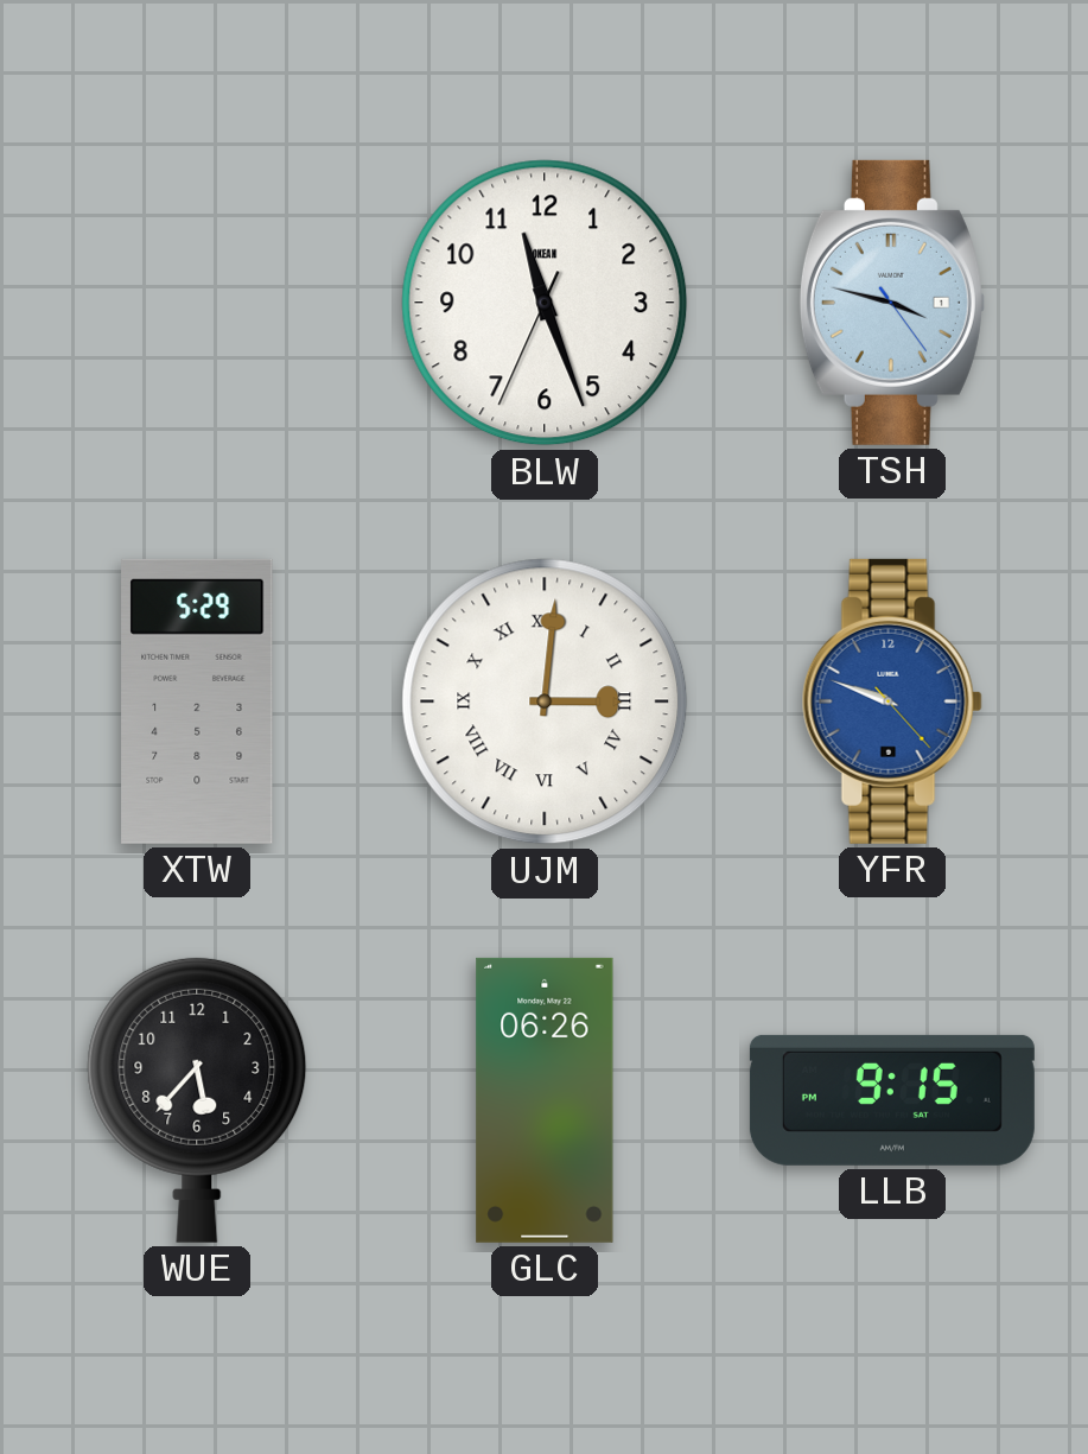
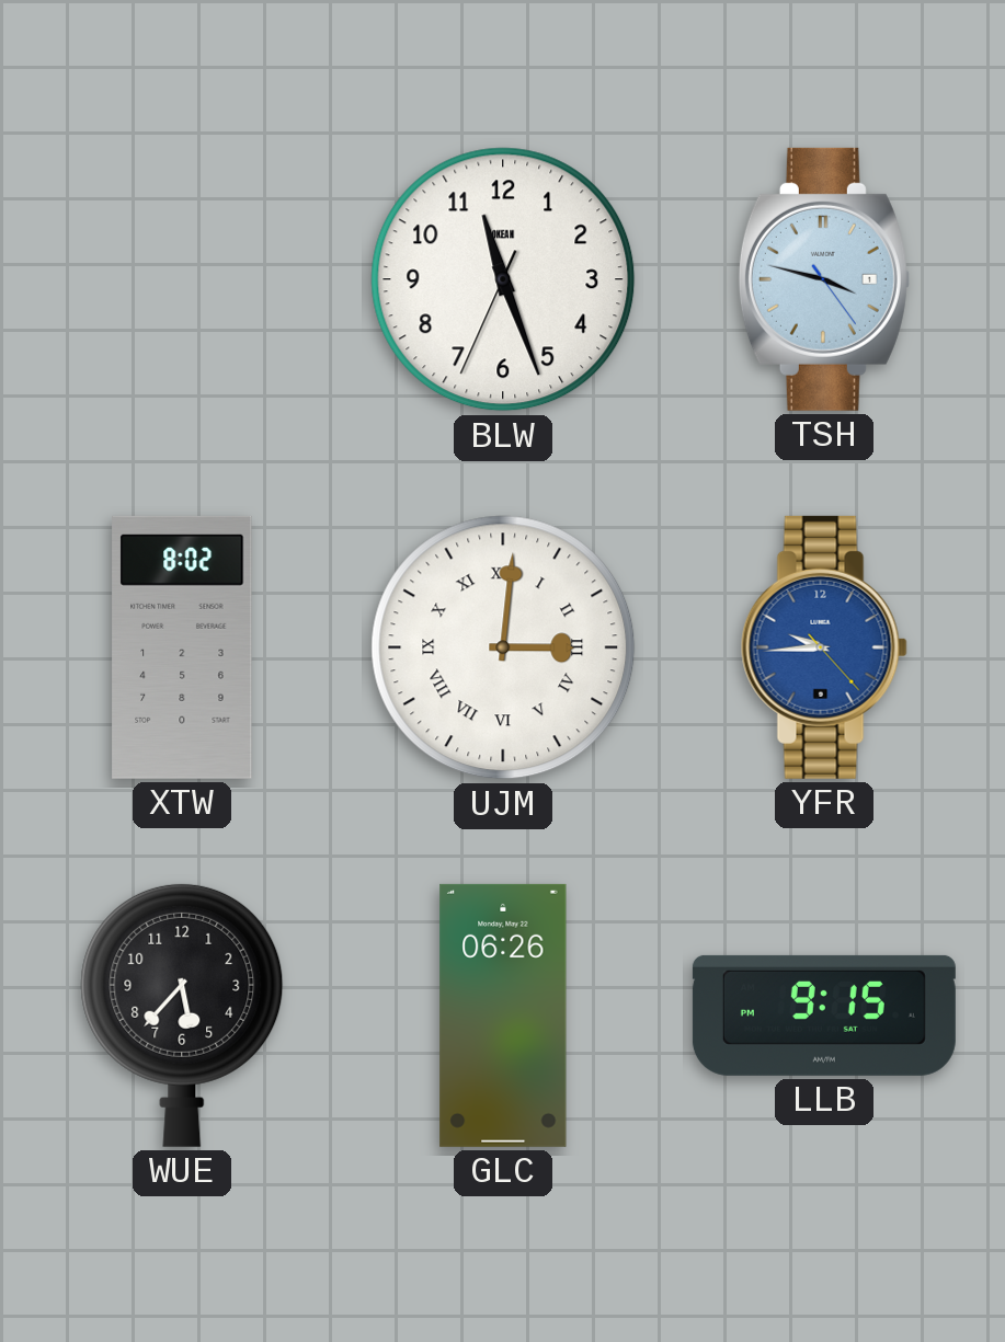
XTW: 5:29 -> 8:02
YFR: 9:48 -> 9:44
